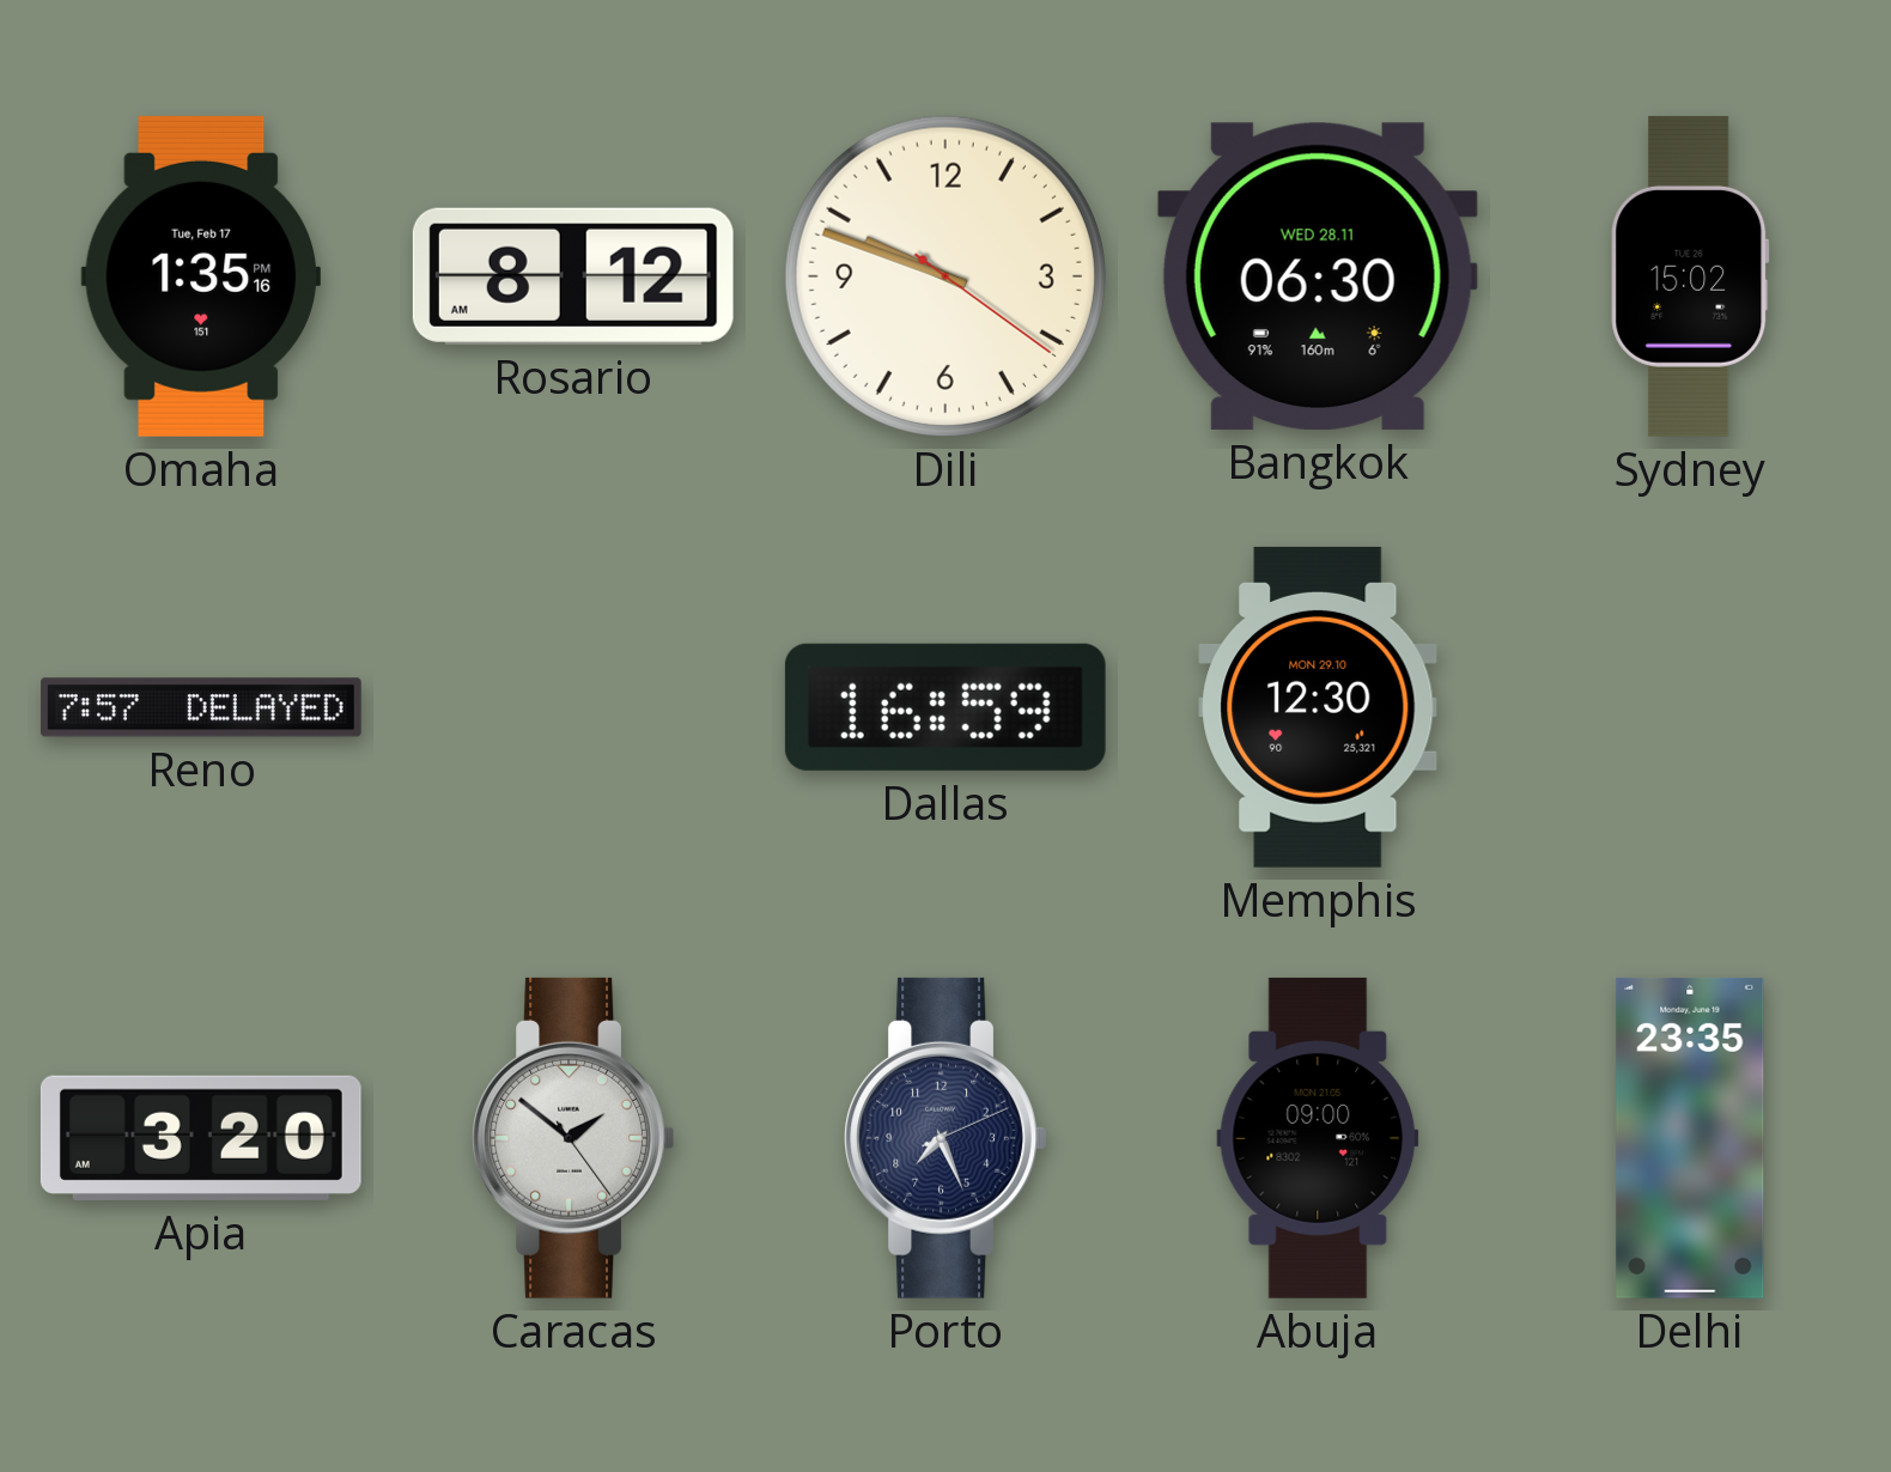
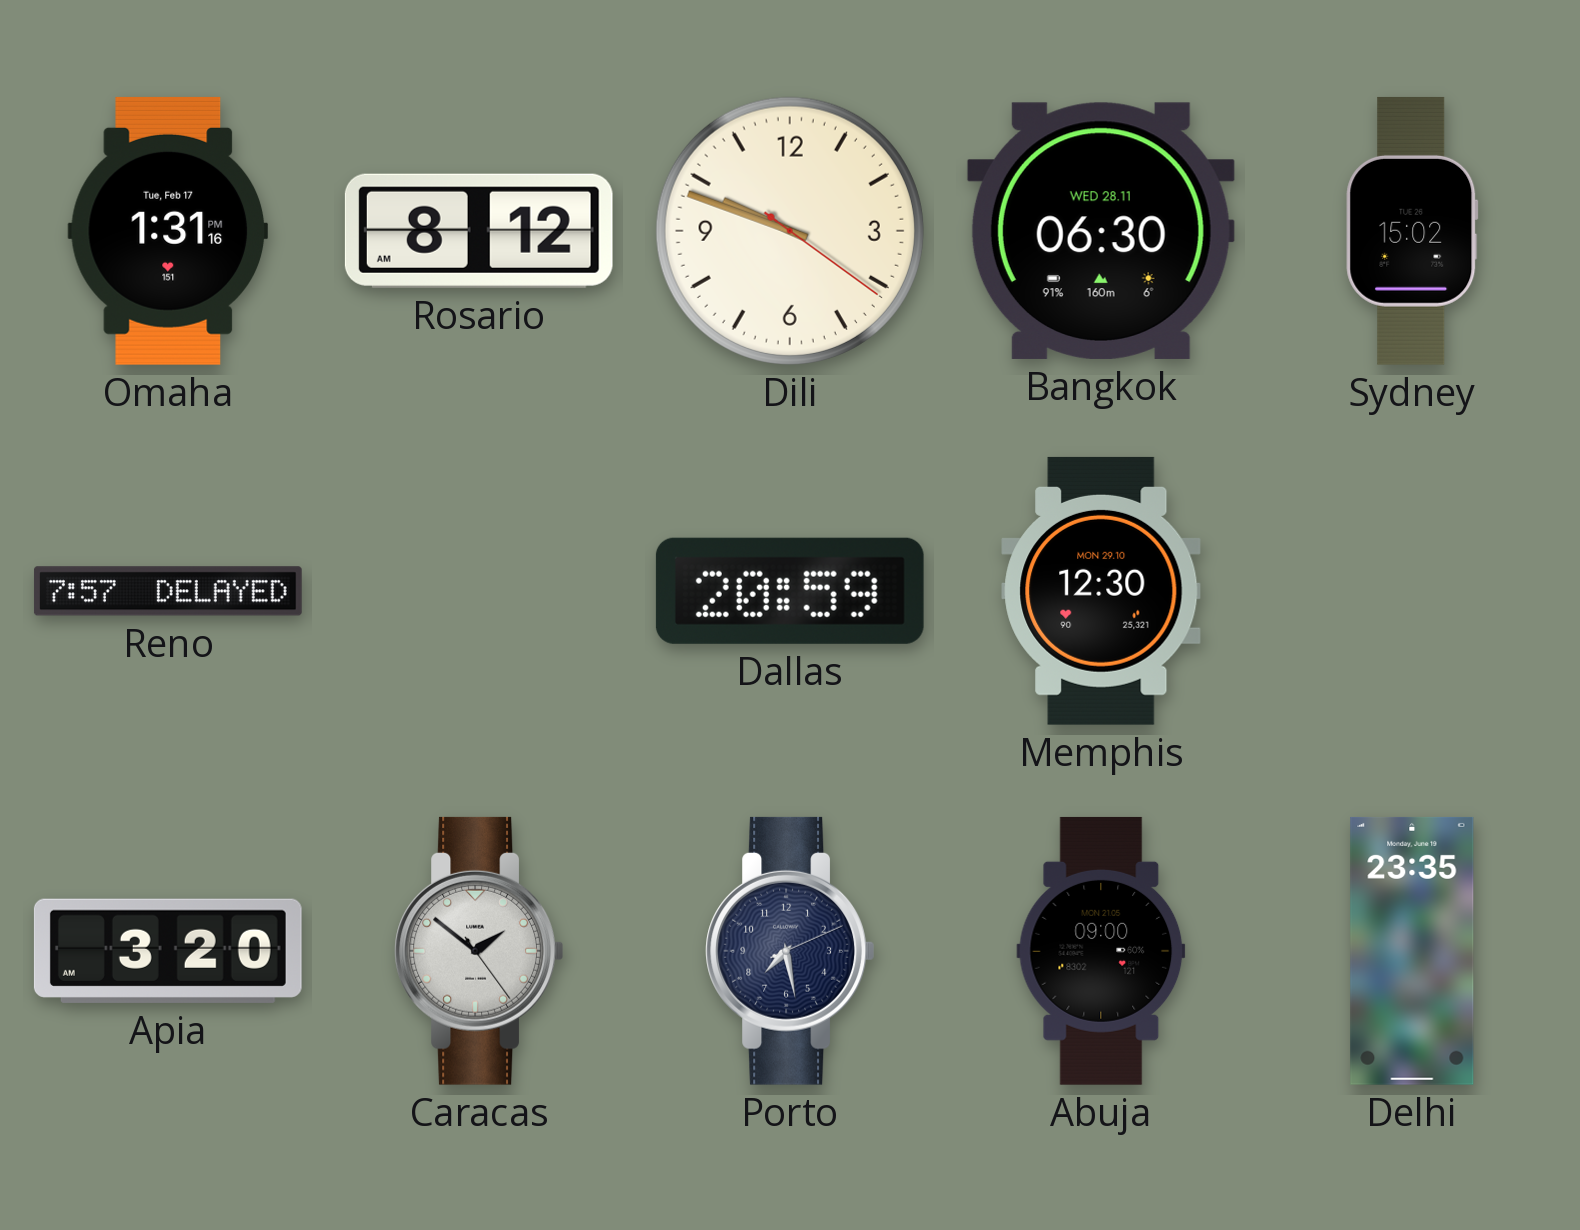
Omaha: 1:35 -> 1:31
Dallas: 16:59 -> 20:59
Porto: 7:26 -> 7:28
